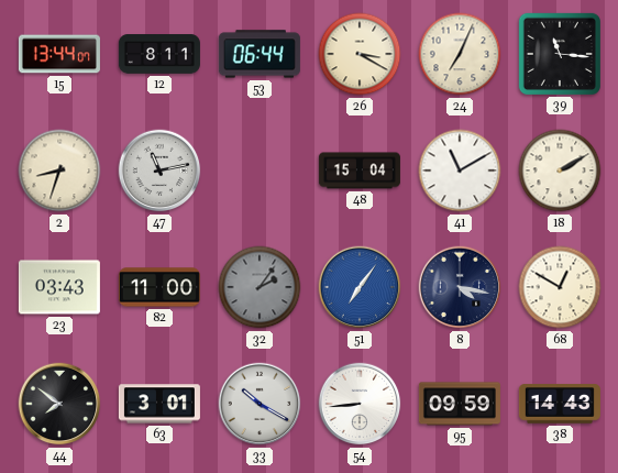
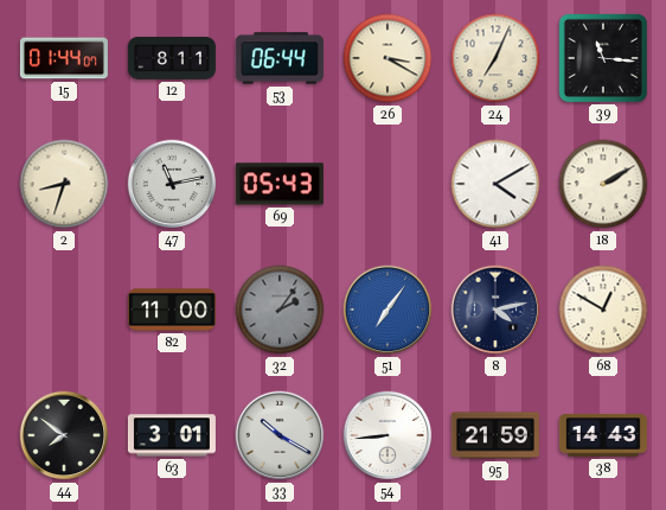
15: 13:44 -> 01:44
69: none -> 05:43
48: 15:04 -> none
41: 11:10 -> 4:10
23: 03:43 -> none
8: 4:17 -> 4:13
95: 09:59 -> 21:59
